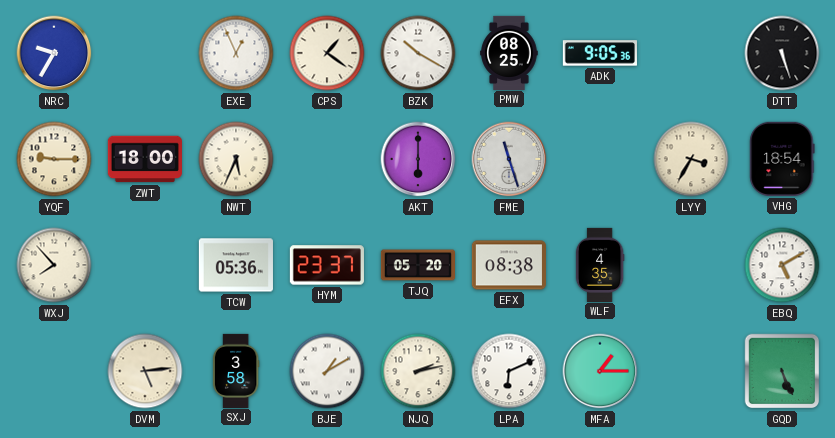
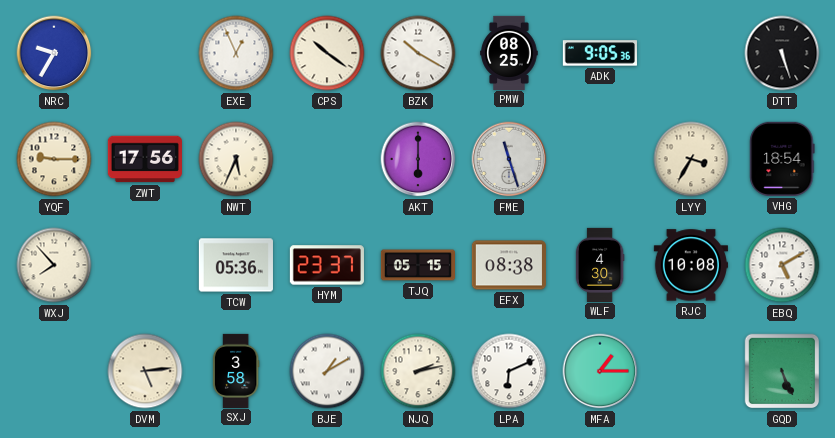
CPS: 1:21 -> 10:21
ZWT: 18:00 -> 17:56
TJQ: 05:20 -> 05:15
WLF: 4:35 -> 4:30
RJC: none -> 10:08
